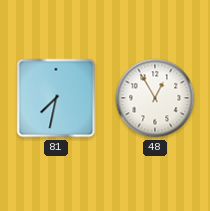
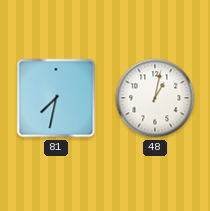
48: 12:55 -> 1:02
